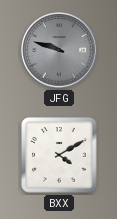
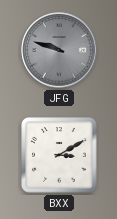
BXX: 4:10 -> 3:10
